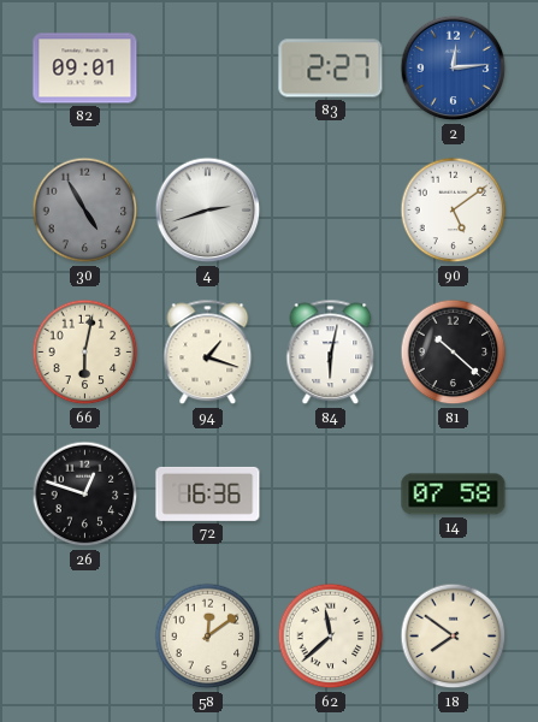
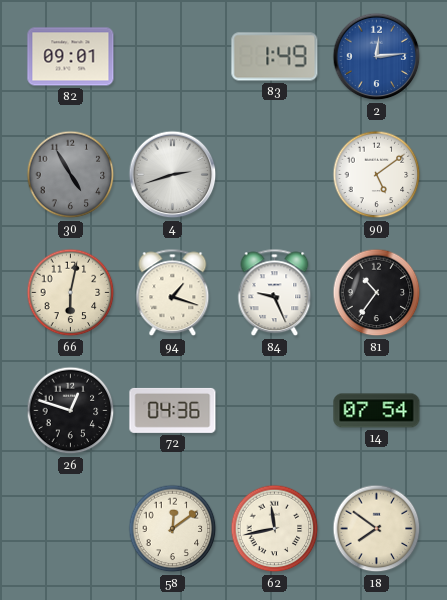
83: 2:27 -> 1:49
84: 6:02 -> 9:26
81: 10:22 -> 10:36
72: 16:36 -> 04:36
14: 07:58 -> 07:54
62: 11:38 -> 11:43
